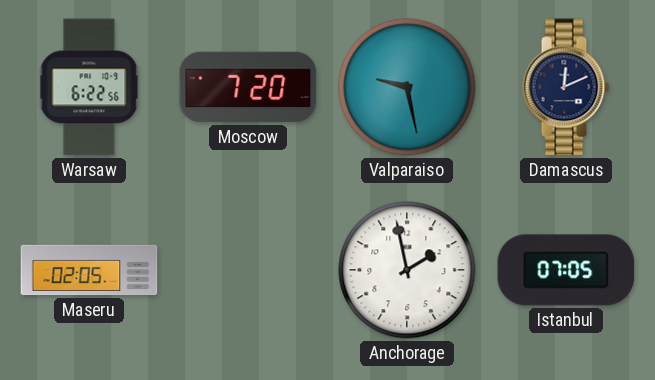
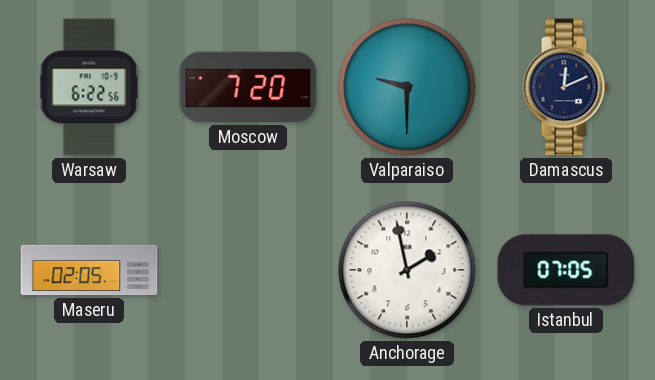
Valparaiso: 9:28 -> 9:30
